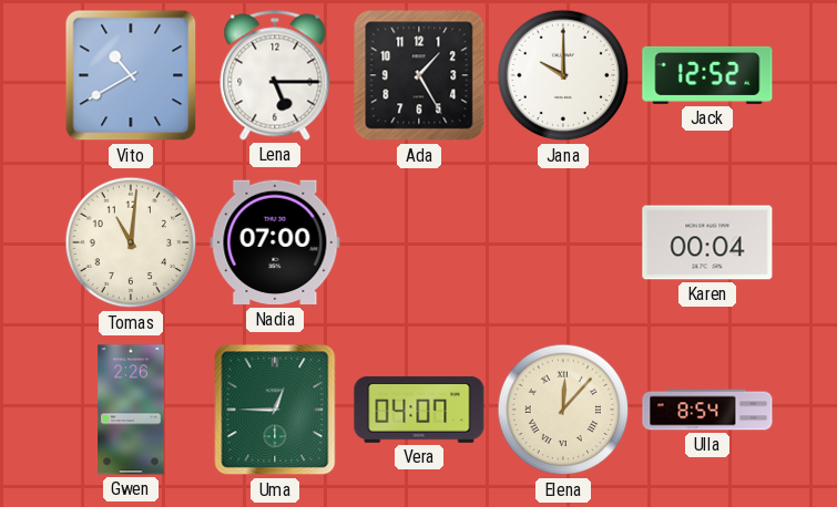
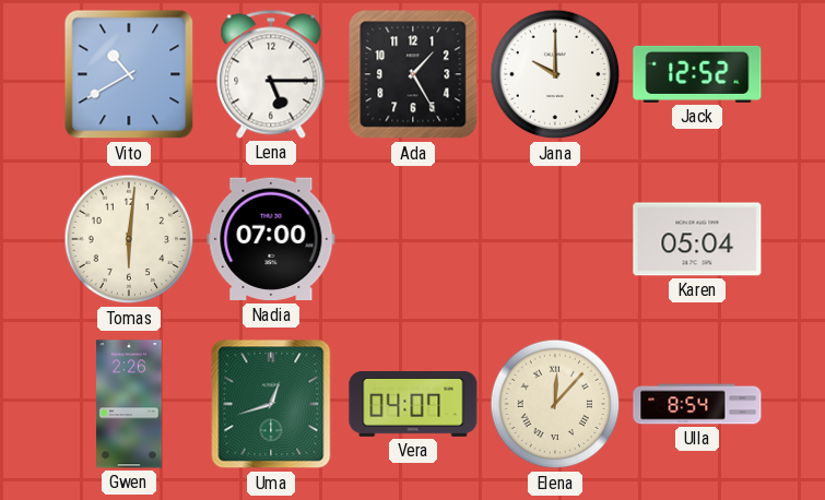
Tomas: 11:01 -> 6:01
Karen: 00:04 -> 05:04
Uma: 12:45 -> 12:42
